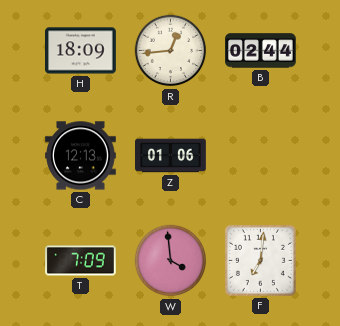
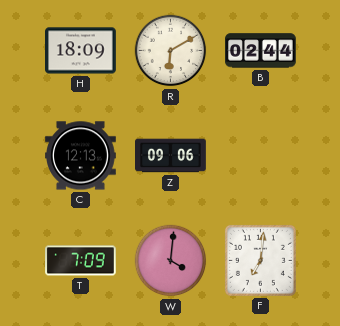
R: 12:44 -> 6:10
Z: 01:06 -> 09:06
W: 3:59 -> 4:01
